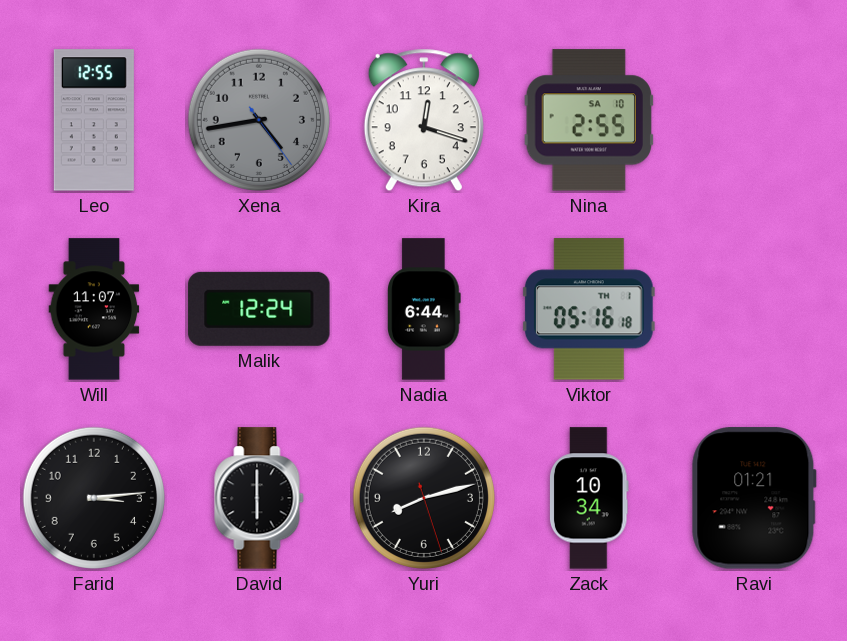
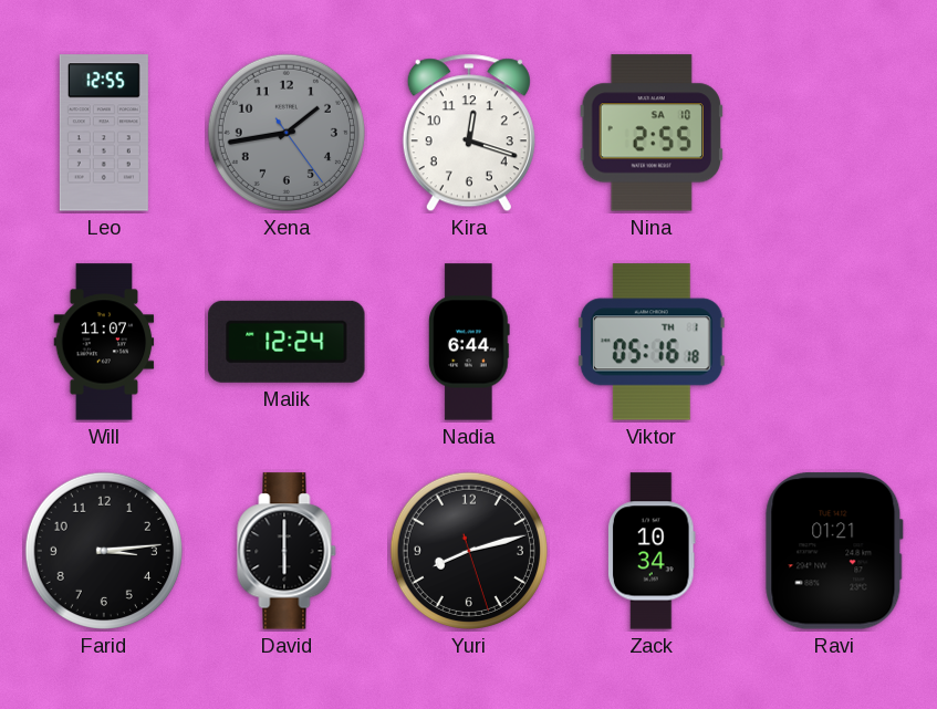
Xena: 4:43 -> 1:43
